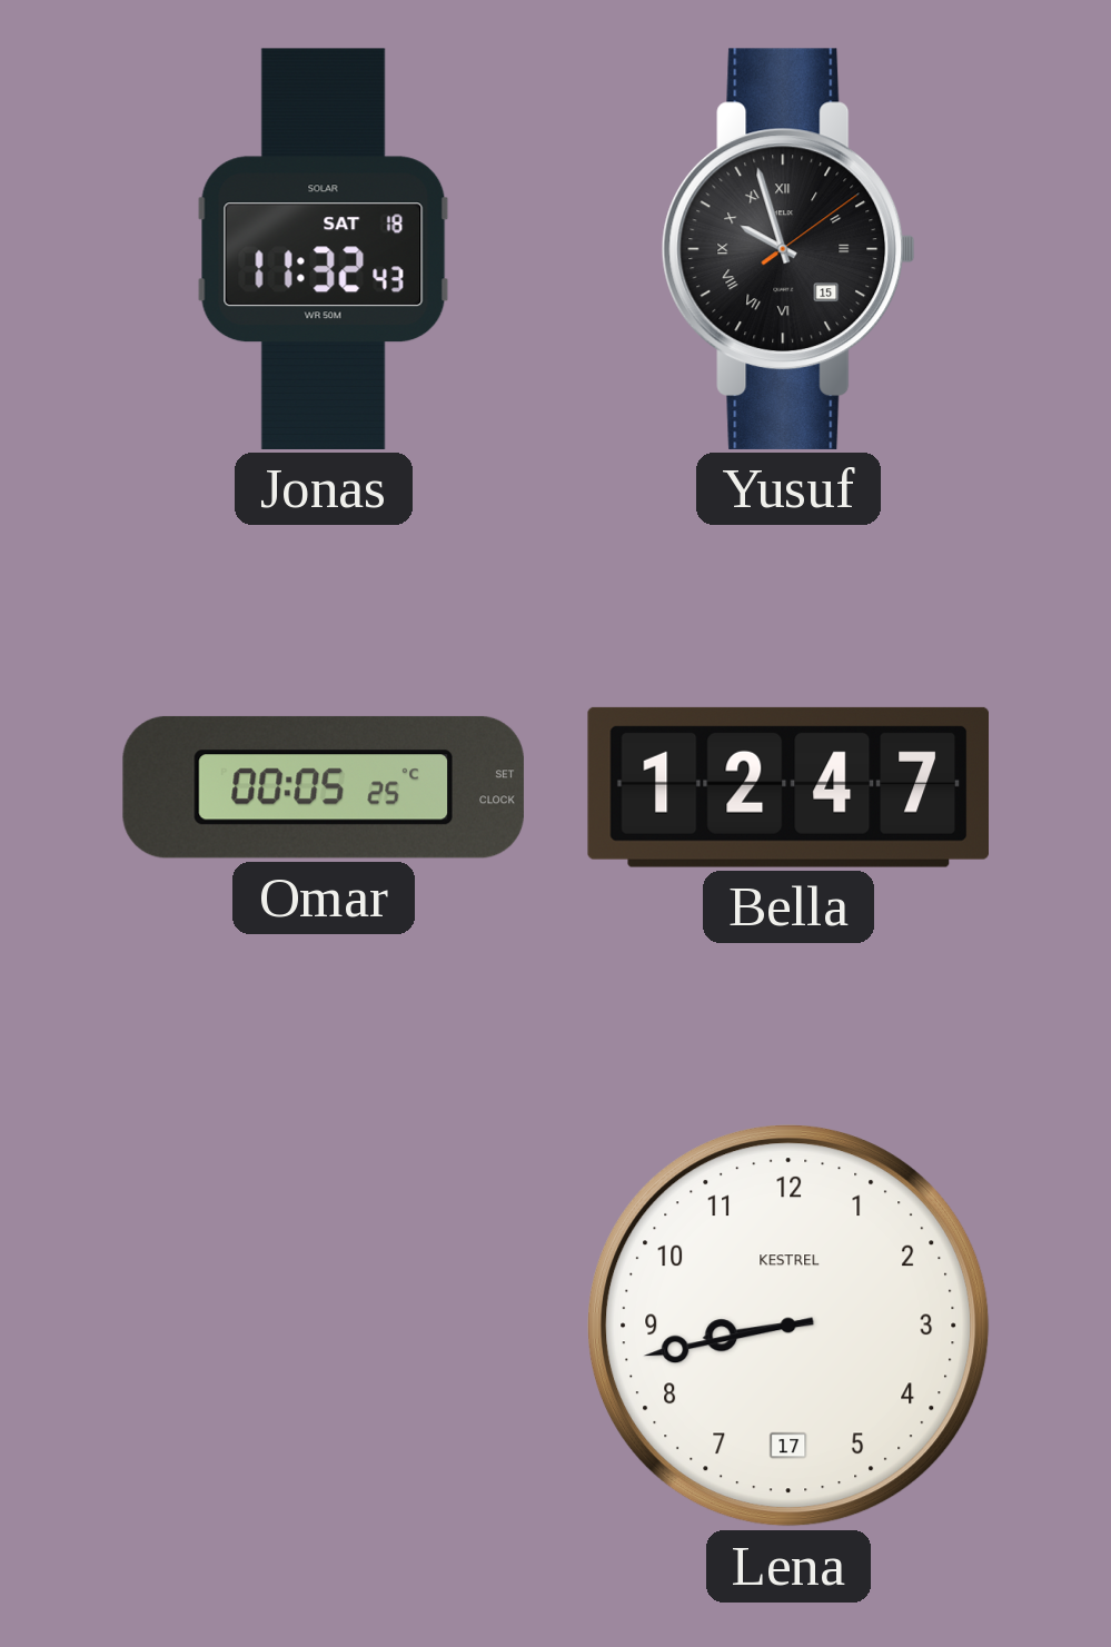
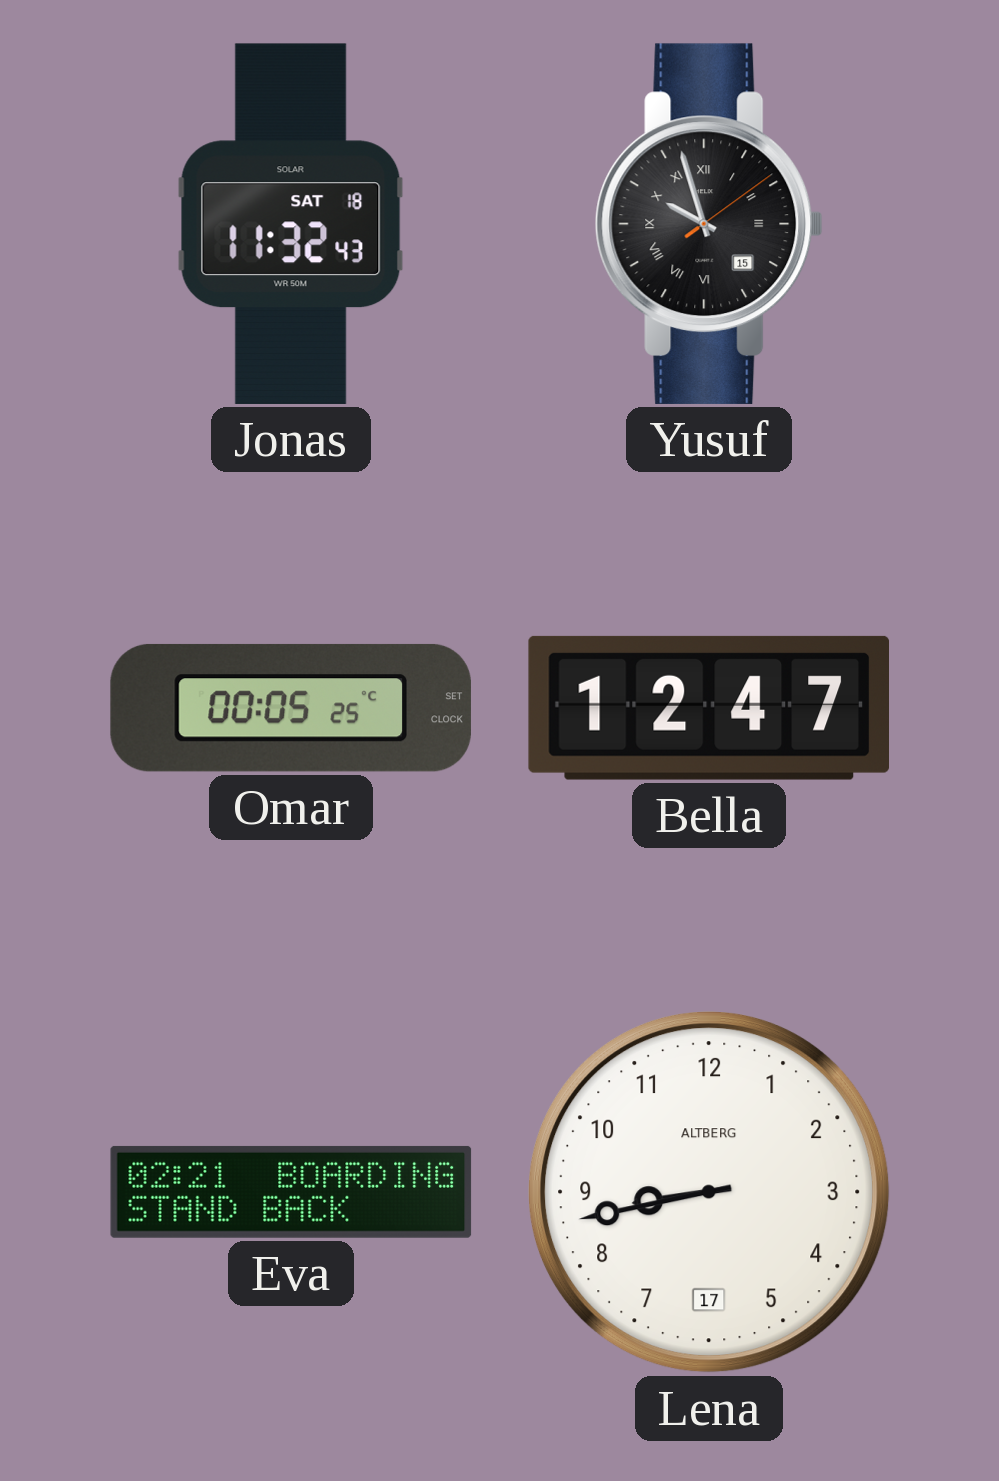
Eva: none -> 02:21
Lena brand: KESTREL -> ALTBERG
